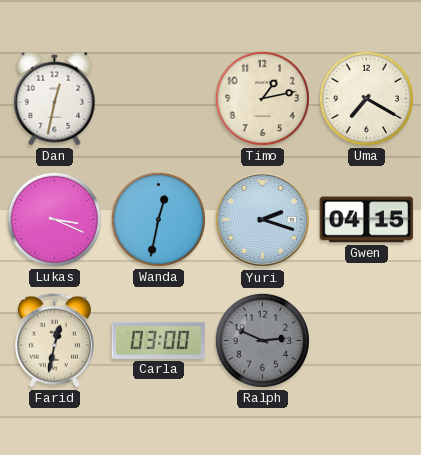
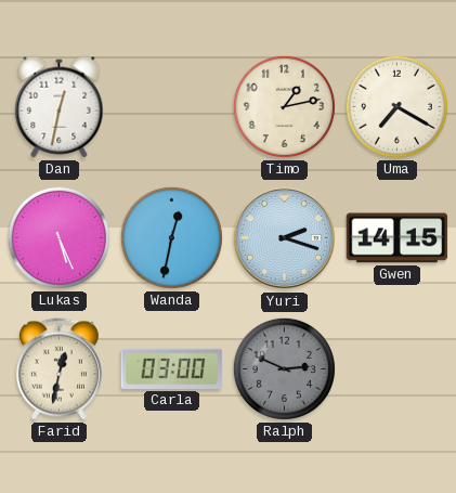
Lukas: 3:19 -> 5:26
Gwen: 04:15 -> 14:15
